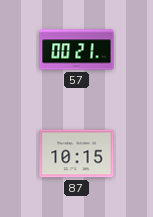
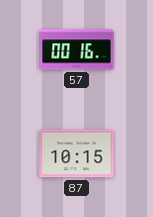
57: 00:21 -> 00:16
